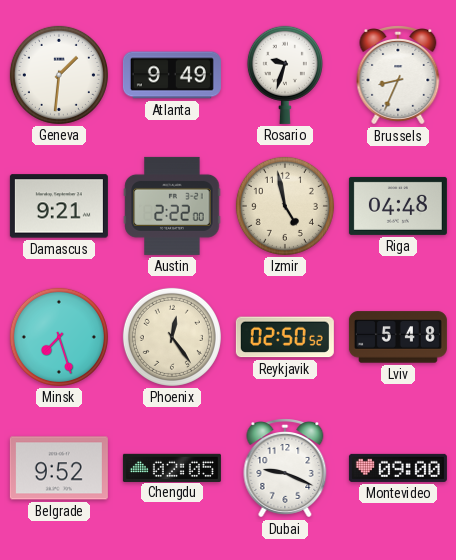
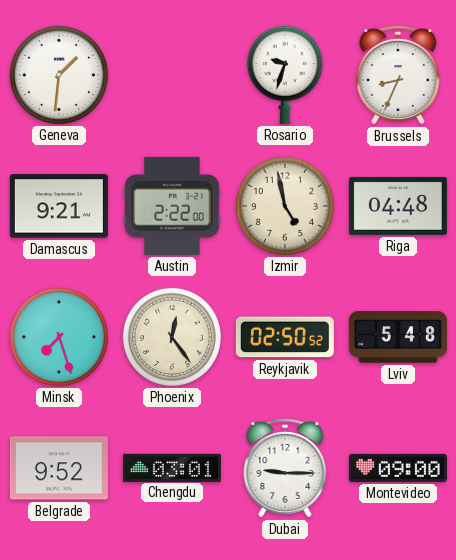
Atlanta: 9:49 -> none
Chengdu: 02:05 -> 03:01
Dubai: 9:19 -> 9:15
